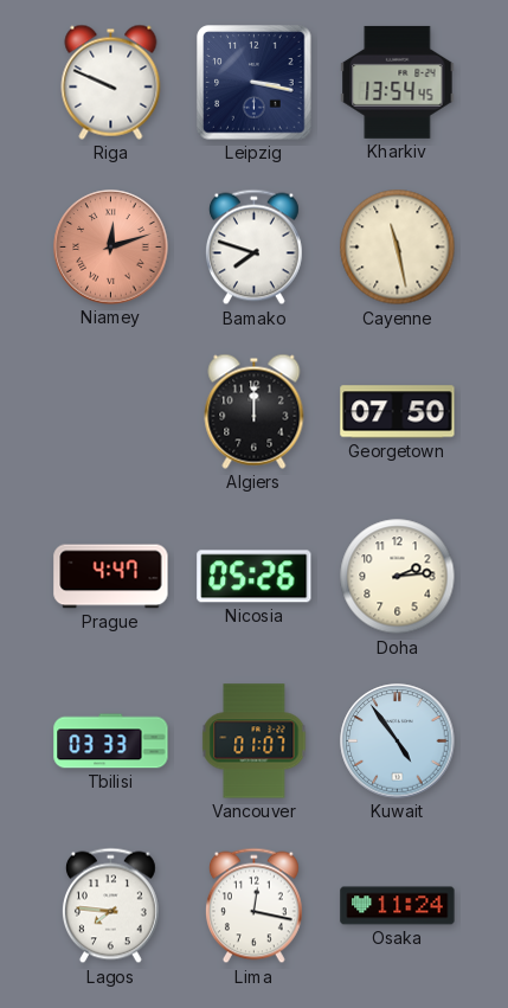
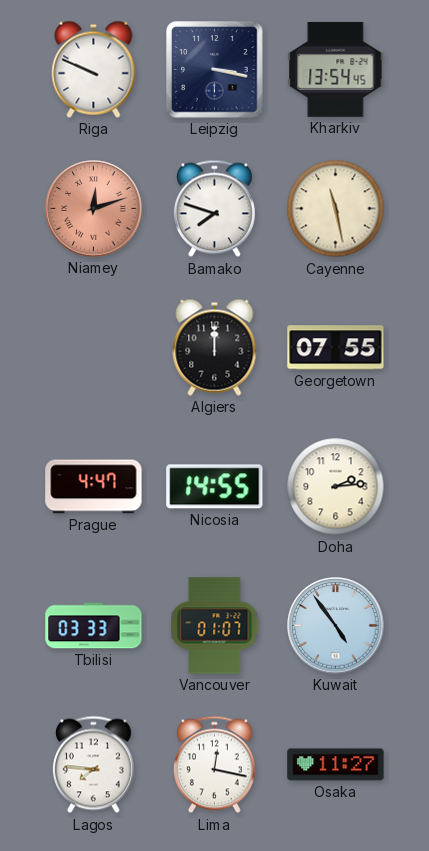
Georgetown: 07:50 -> 07:55
Nicosia: 05:26 -> 14:55
Osaka: 11:24 -> 11:27
